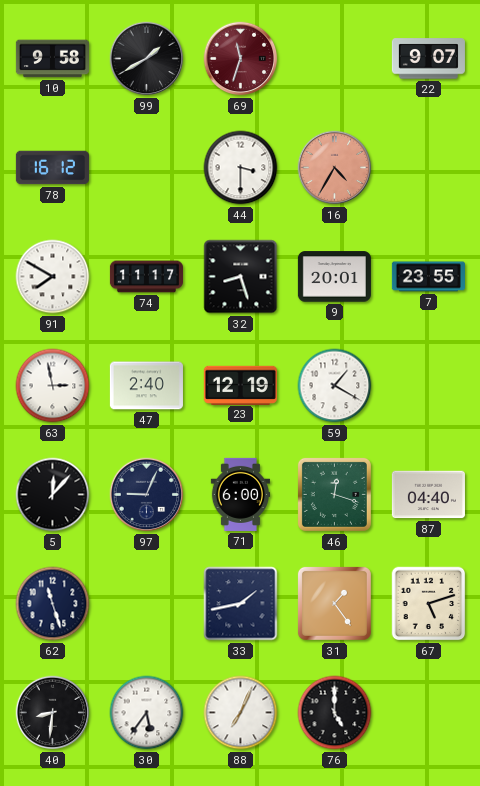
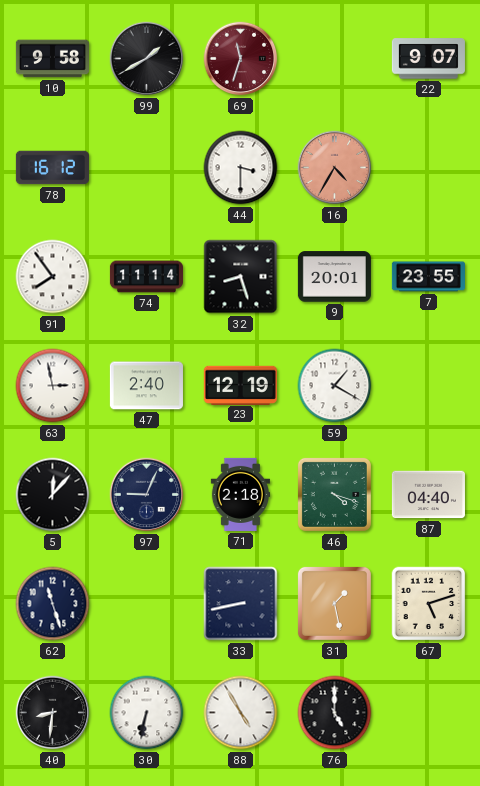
91: 7:50 -> 7:54
74: 11:17 -> 11:14
71: 6:00 -> 2:18
46: 12:18 -> 4:18
33: 1:43 -> 8:43
31: 1:24 -> 1:28
30: 5:36 -> 6:32
88: 7:04 -> 4:55
